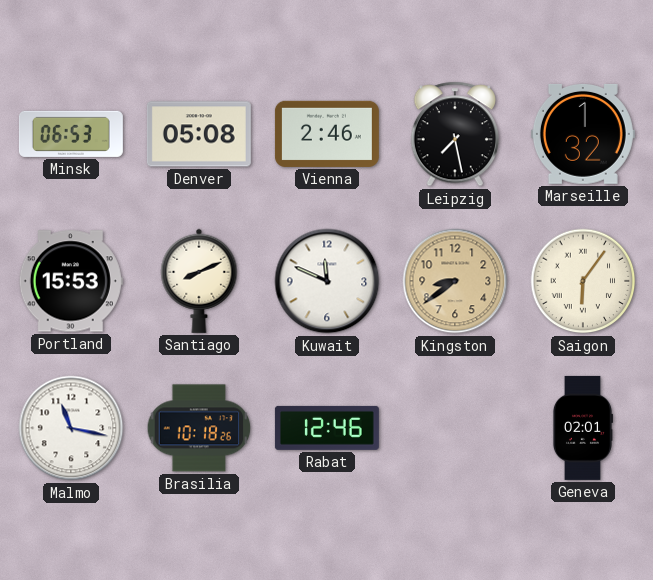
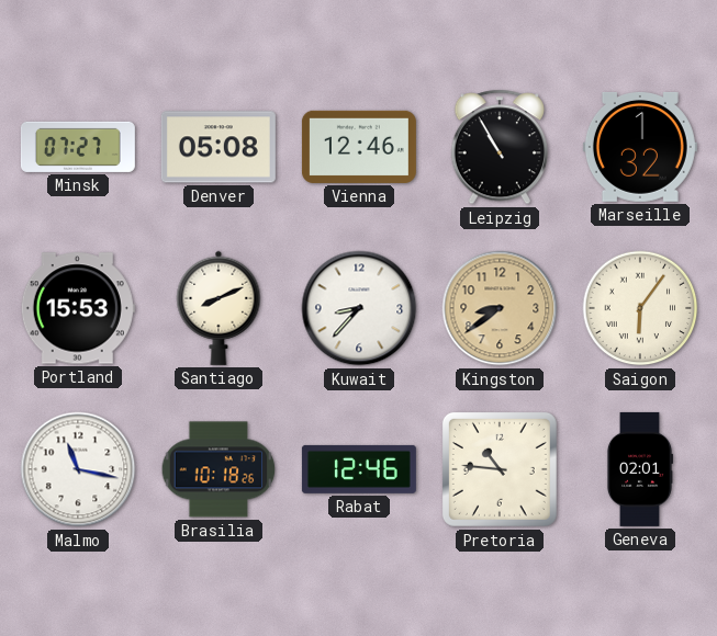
Minsk: 06:53 -> 07:27
Vienna: 2:46 -> 12:46
Leipzig: 7:28 -> 10:55
Kuwait: 11:49 -> 8:37
Pretoria: none -> 10:46
